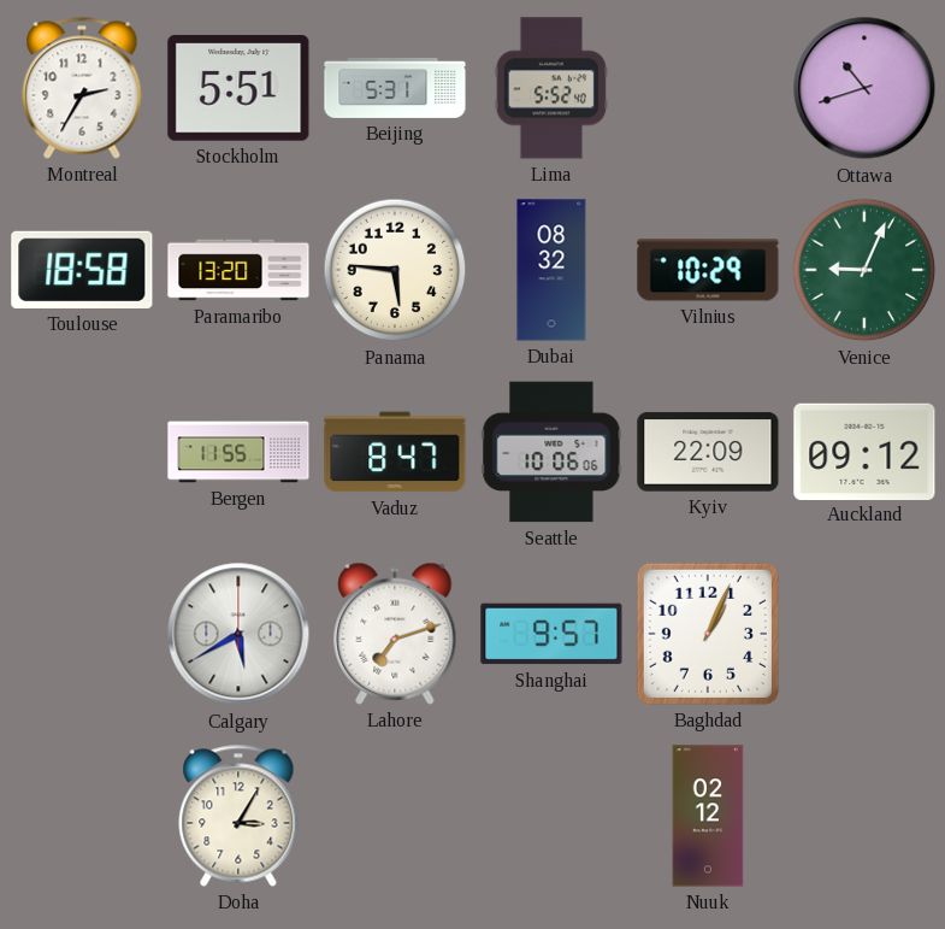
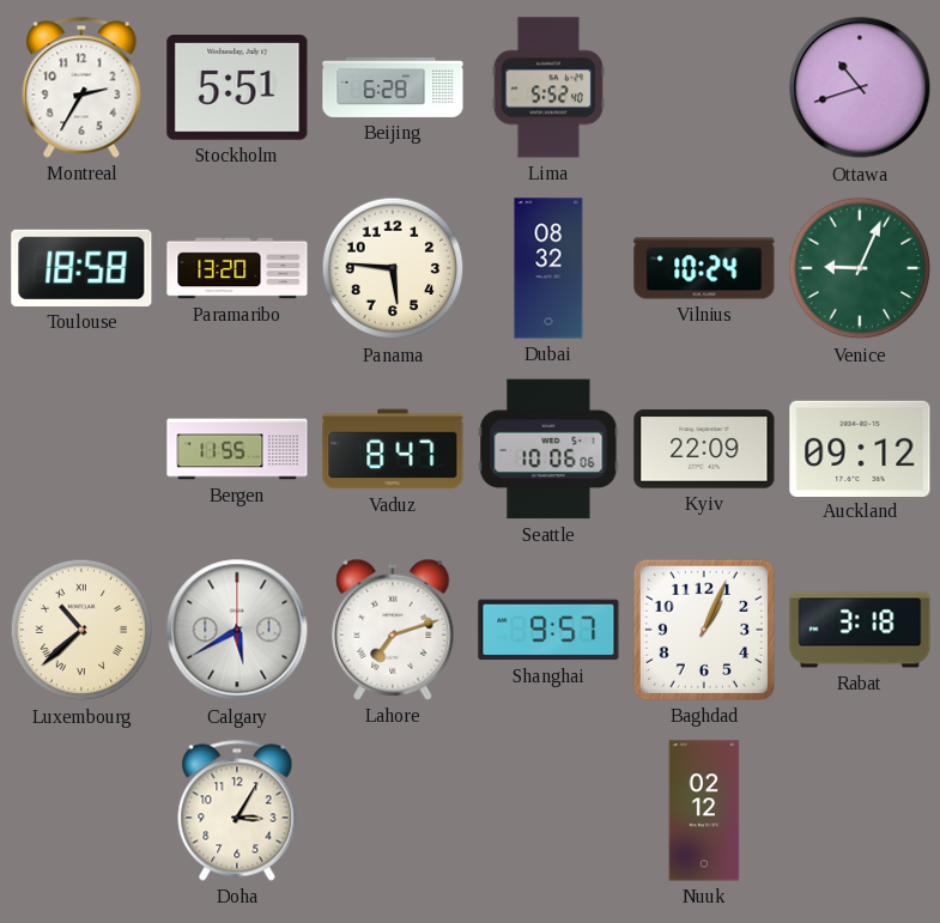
Beijing: 5:31 -> 6:28
Vilnius: 10:29 -> 10:24
Luxembourg: none -> 10:38
Rabat: none -> 3:18
